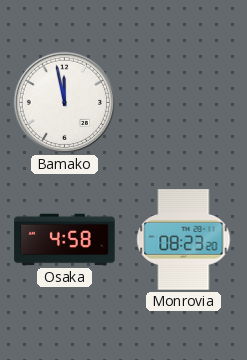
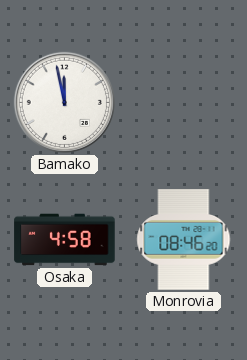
Monrovia: 08:23 -> 08:46
